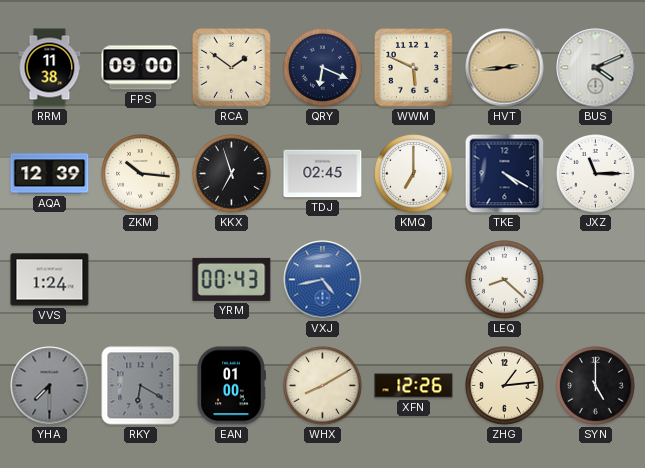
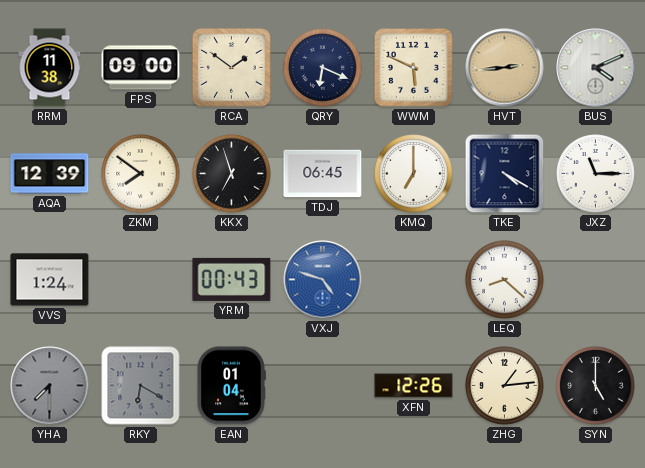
ZKM: 10:16 -> 7:51
TDJ: 02:45 -> 06:45
VXJ: 4:43 -> 4:48
EAN: 01:00 -> 01:04
WHX: 8:10 -> none
